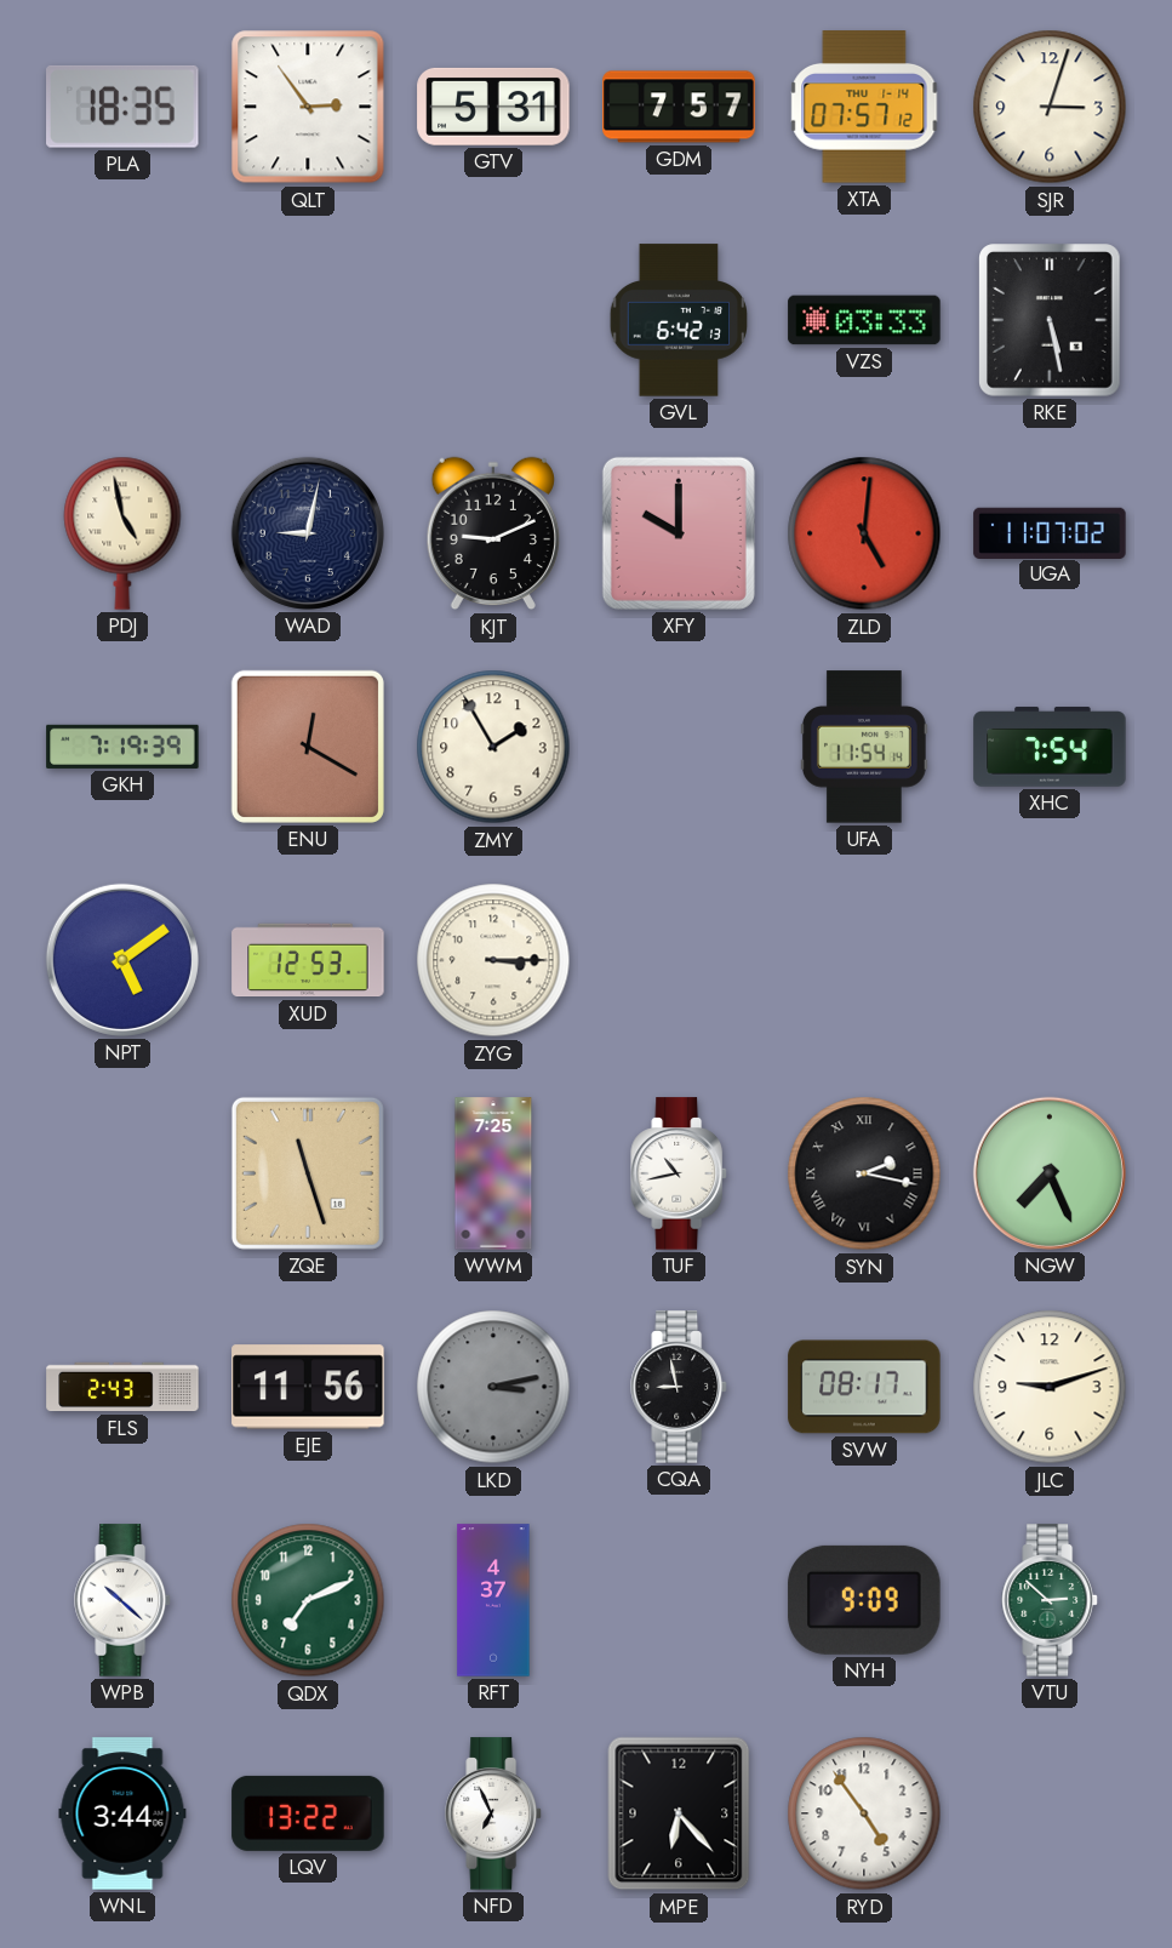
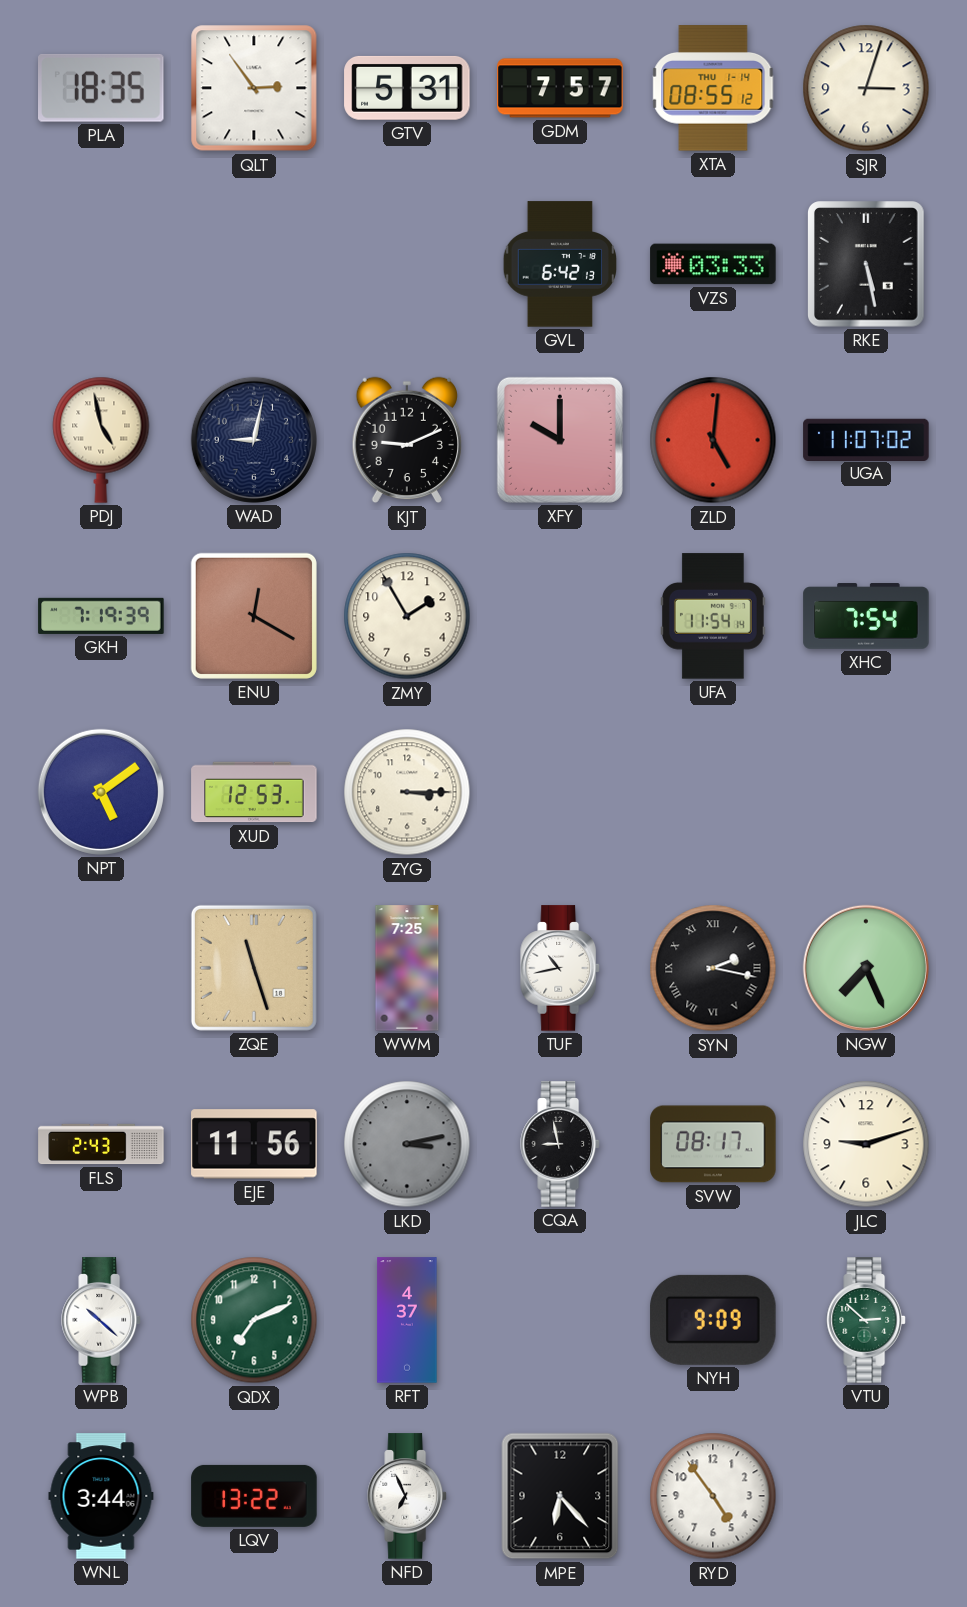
XTA: 07:57 -> 08:55
